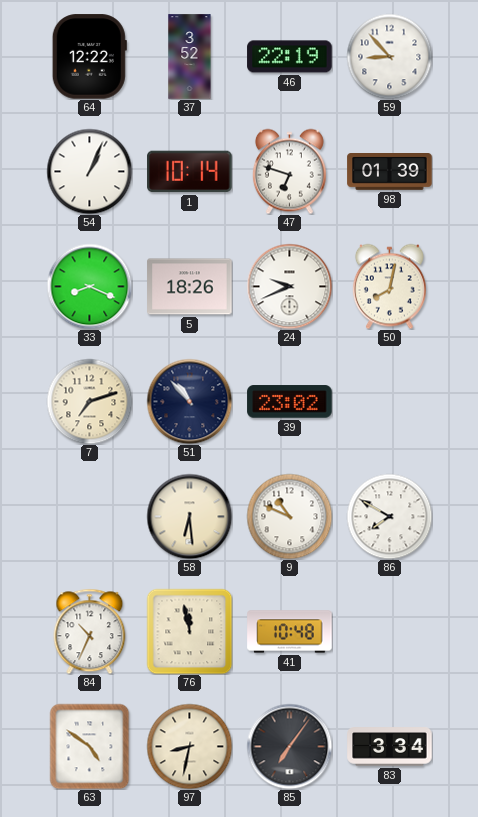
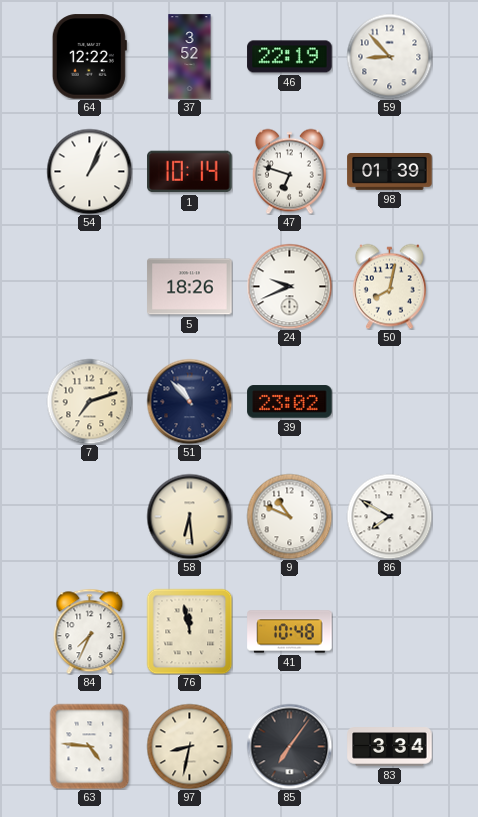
33: 8:19 -> none
84: 10:34 -> 7:34
63: 4:51 -> 4:46
